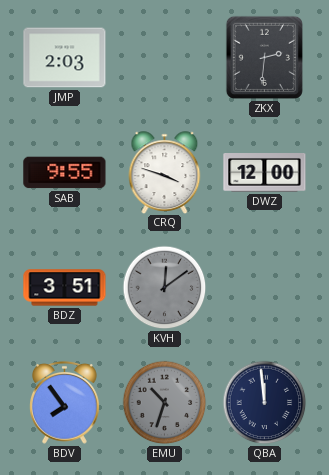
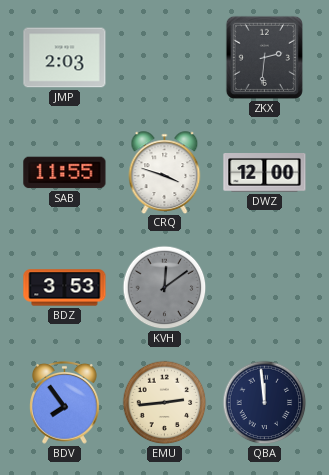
SAB: 9:55 -> 11:55
BDZ: 3:51 -> 3:53
EMU: 10:33 -> 2:44
EMU dial: grey -> cream
